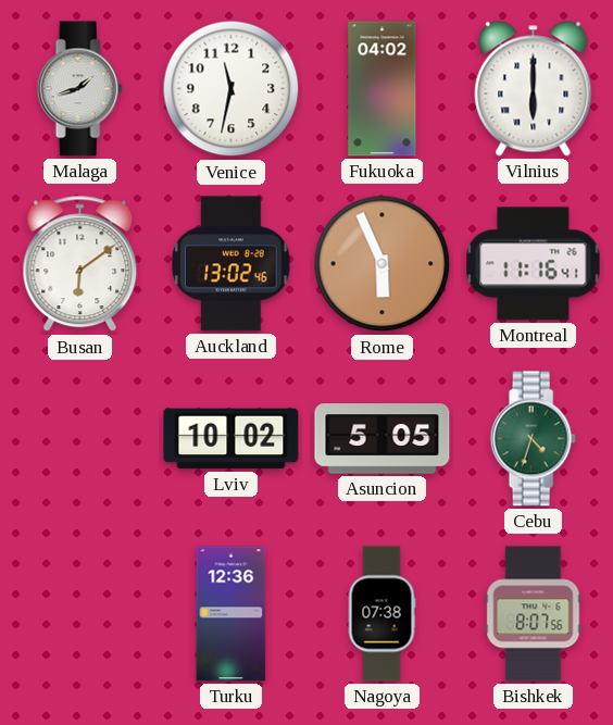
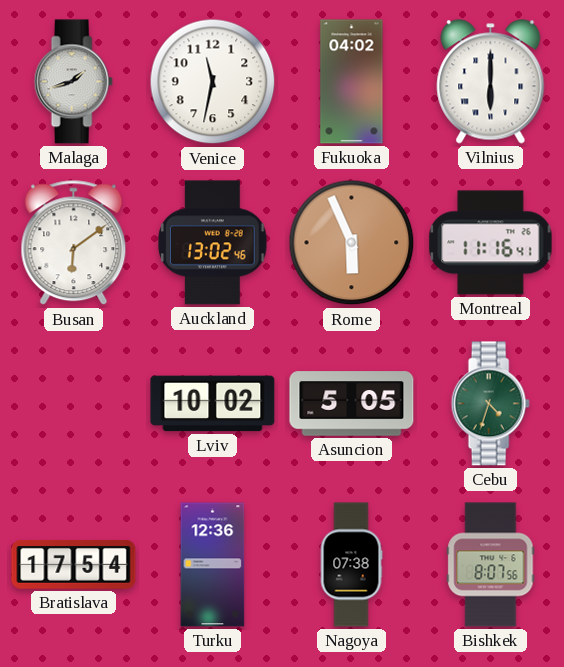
Bratislava: none -> 17:54
